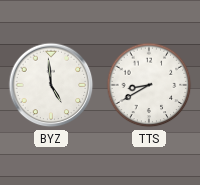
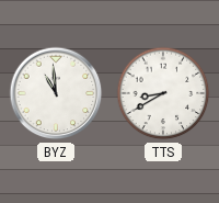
BYZ: 4:59 -> 10:59
